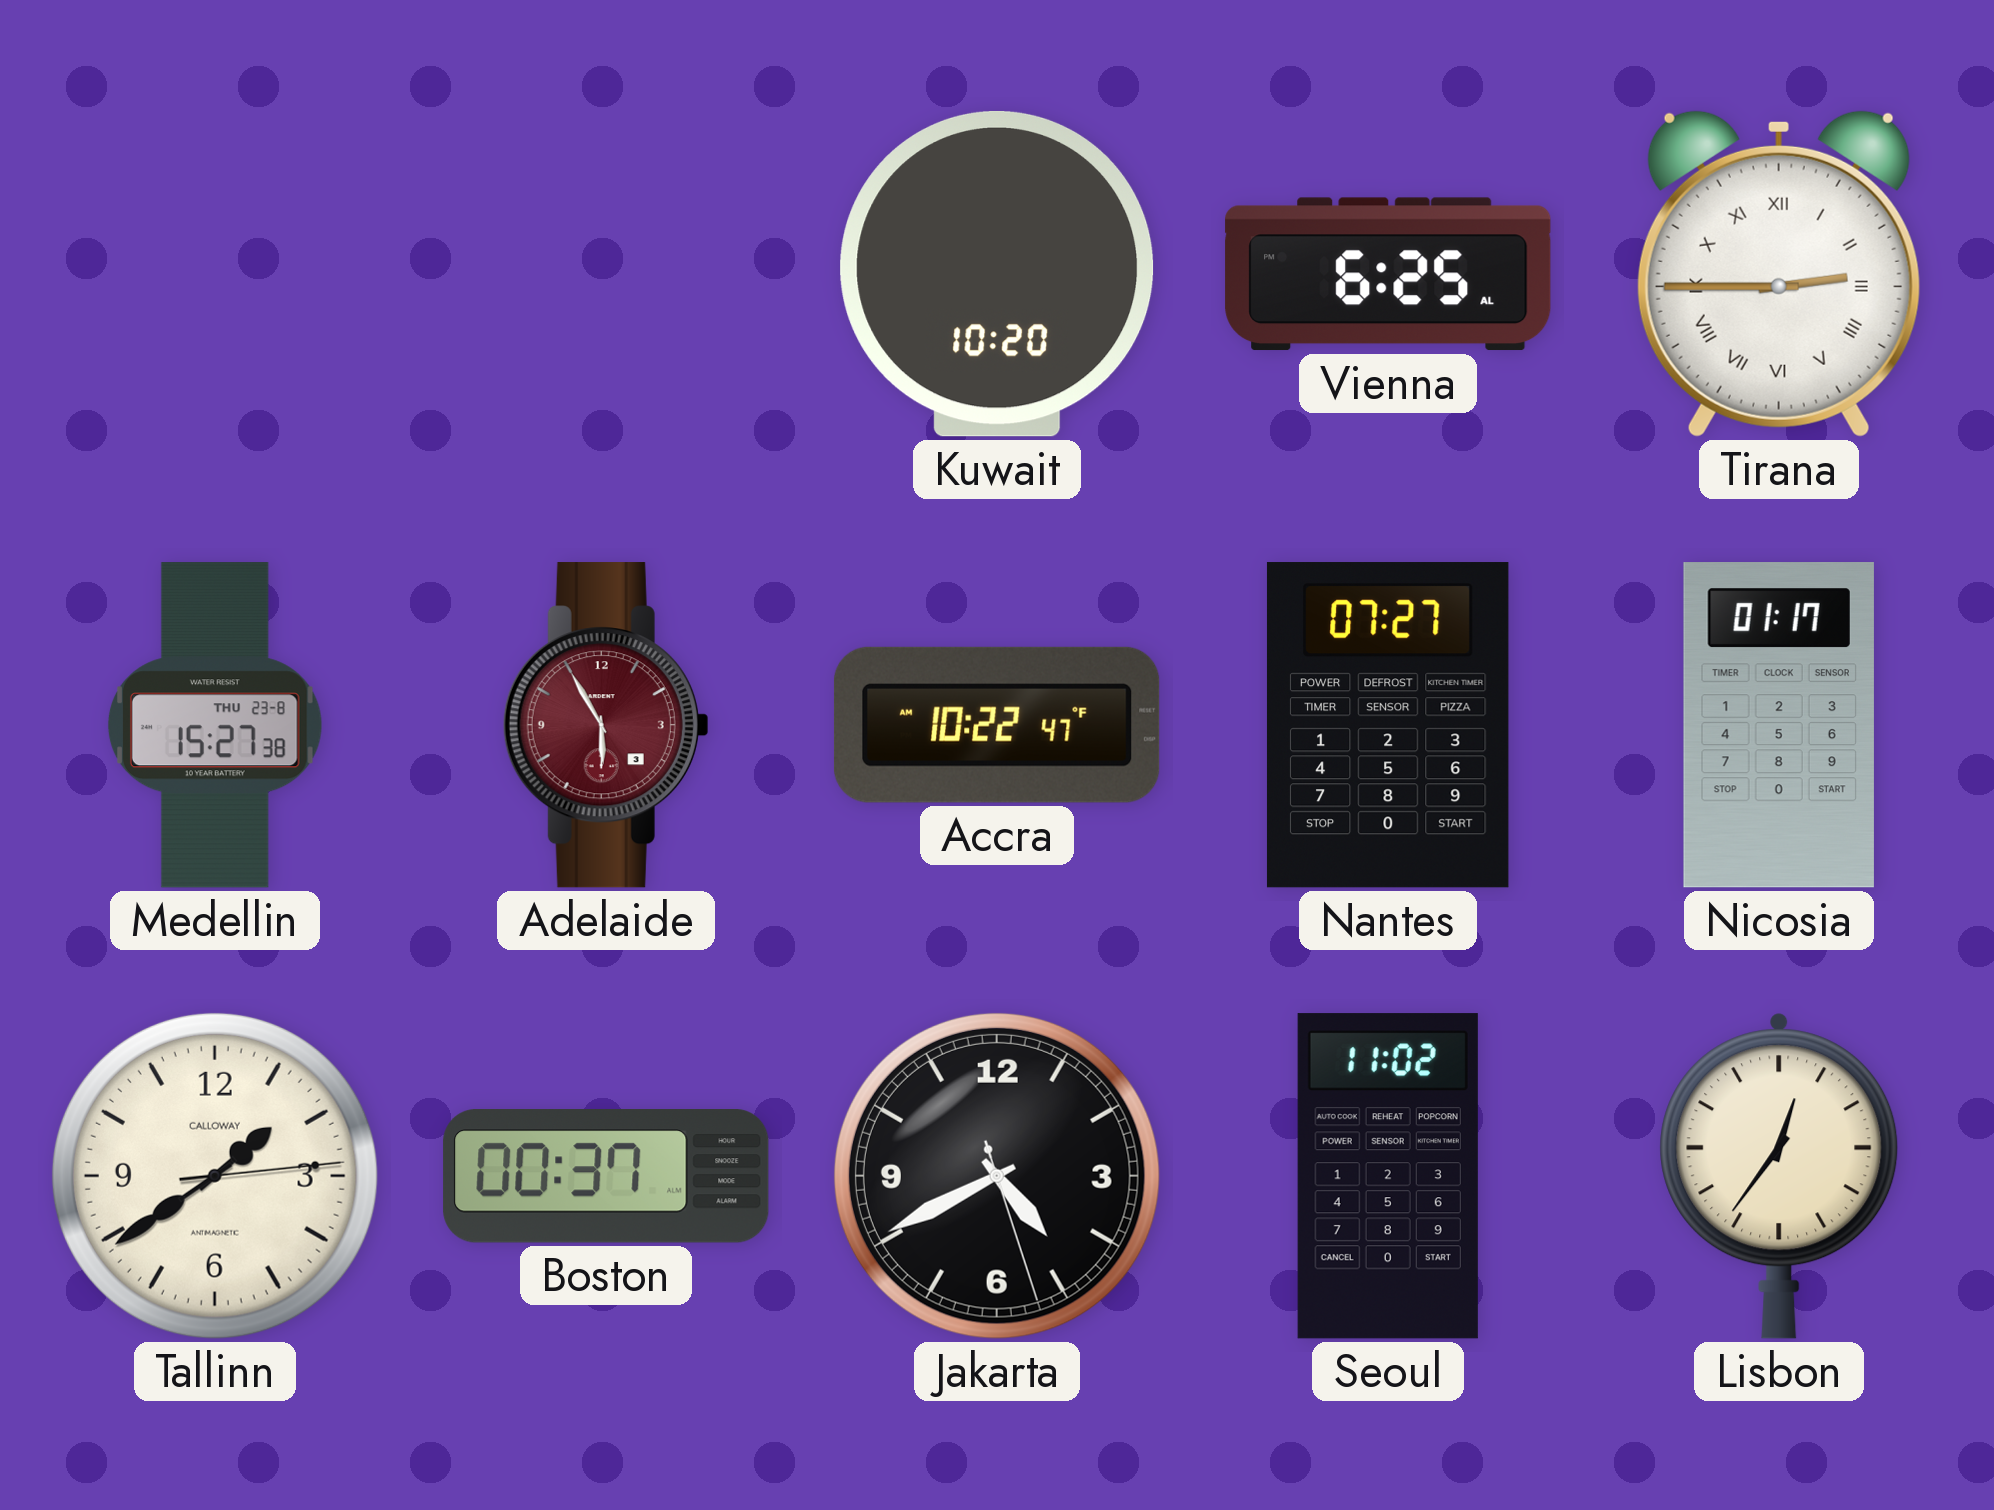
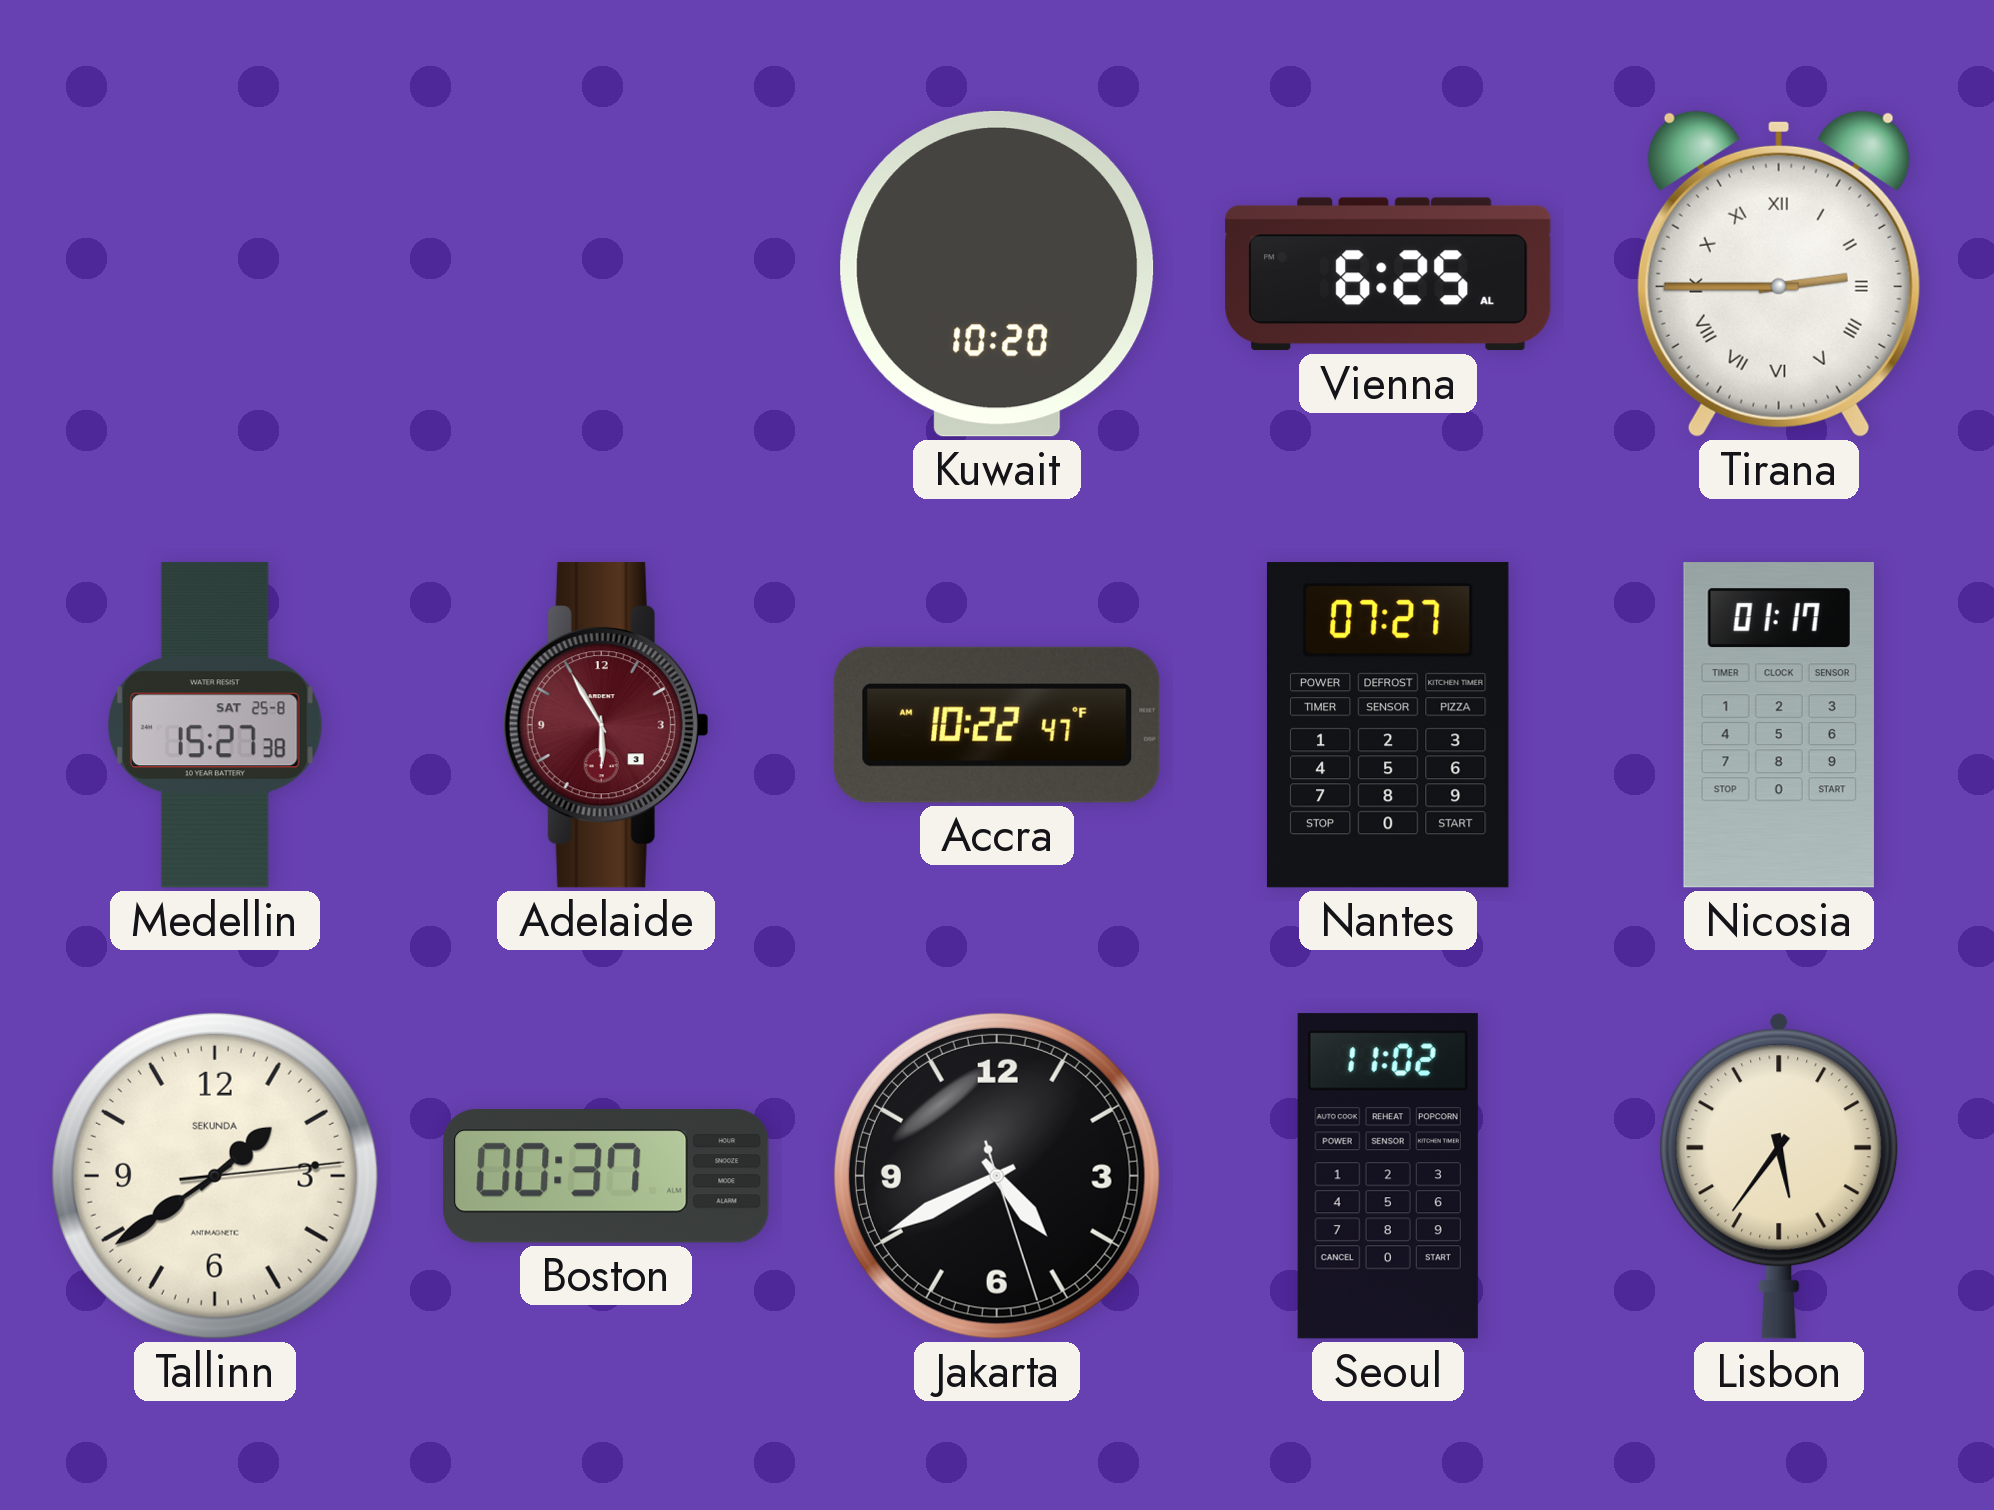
Medellin date: THU 23-8 -> SAT 25-8
Tallinn brand: CALLOWAY -> SEKUNDA
Lisbon: 12:36 -> 5:36
